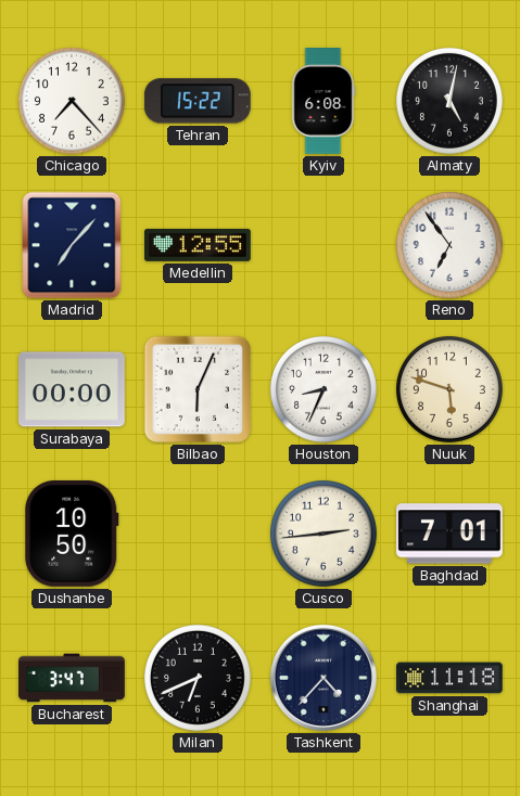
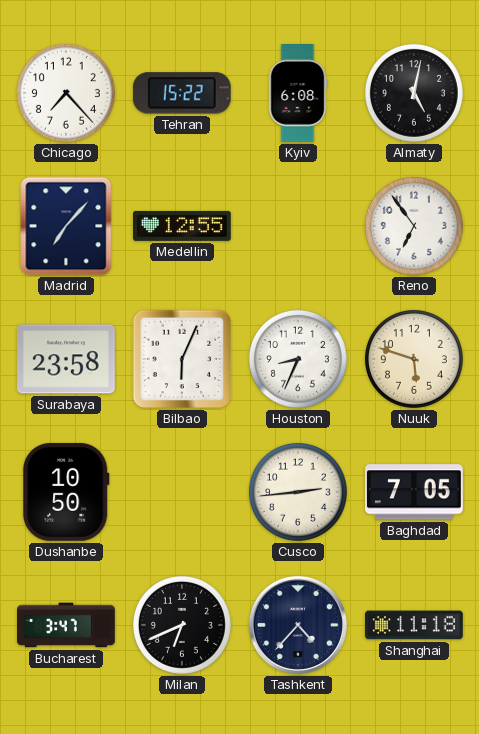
Surabaya: 00:00 -> 23:58
Baghdad: 7:01 -> 7:05
